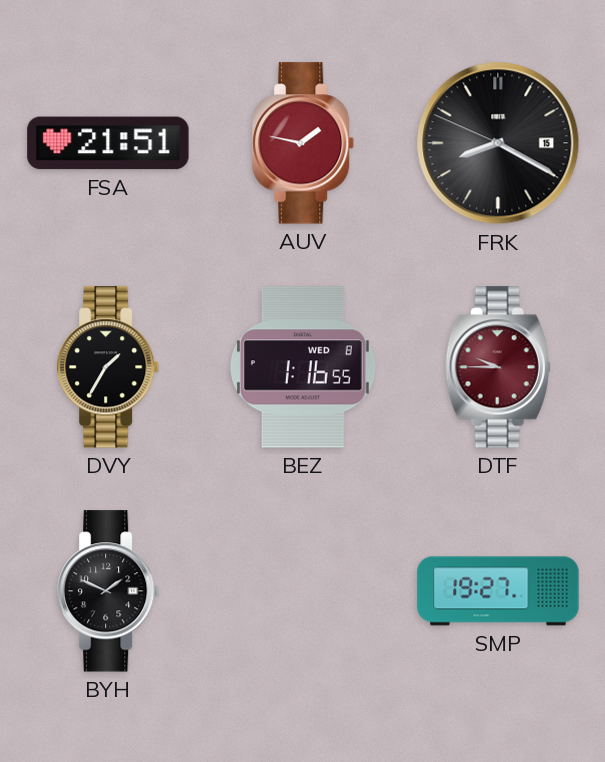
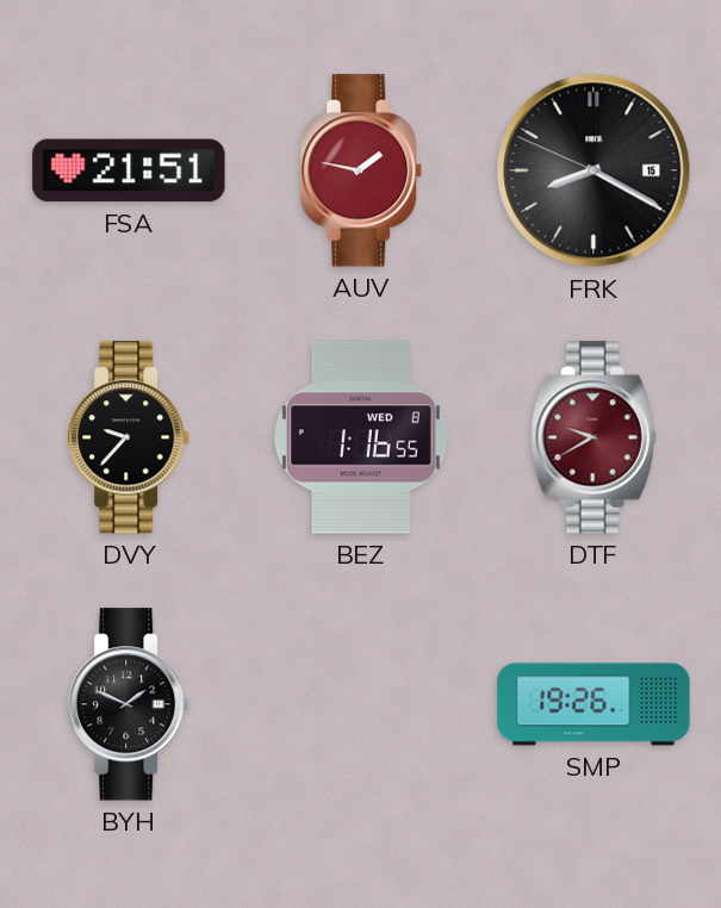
DVY: 1:35 -> 9:37
DTF: 9:45 -> 9:40
SMP: 19:27 -> 19:26
